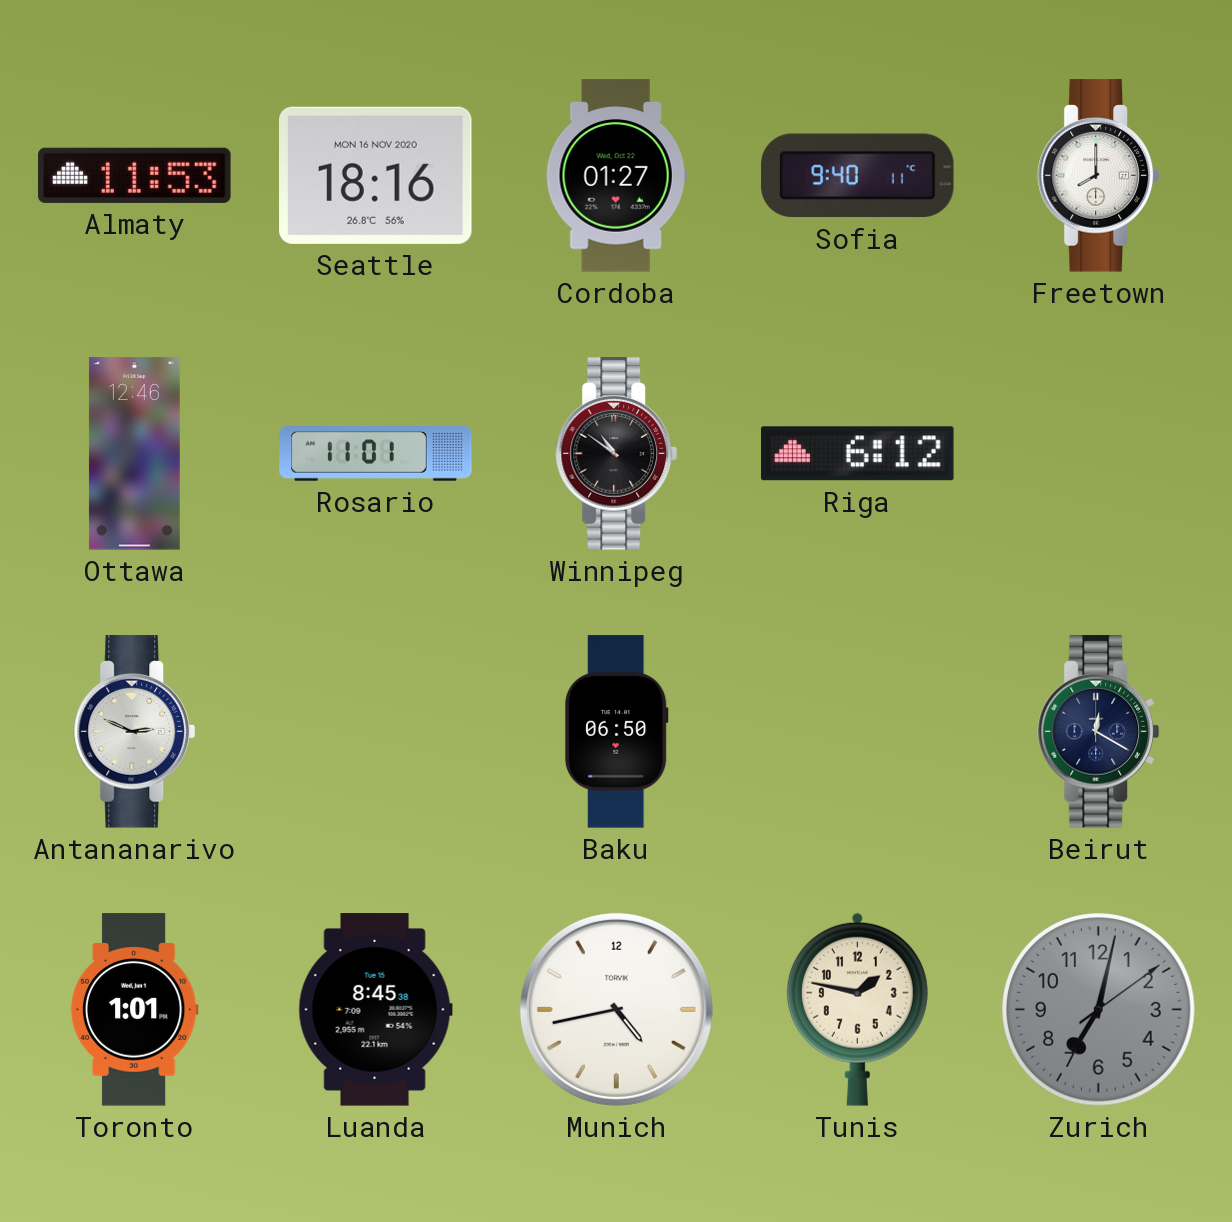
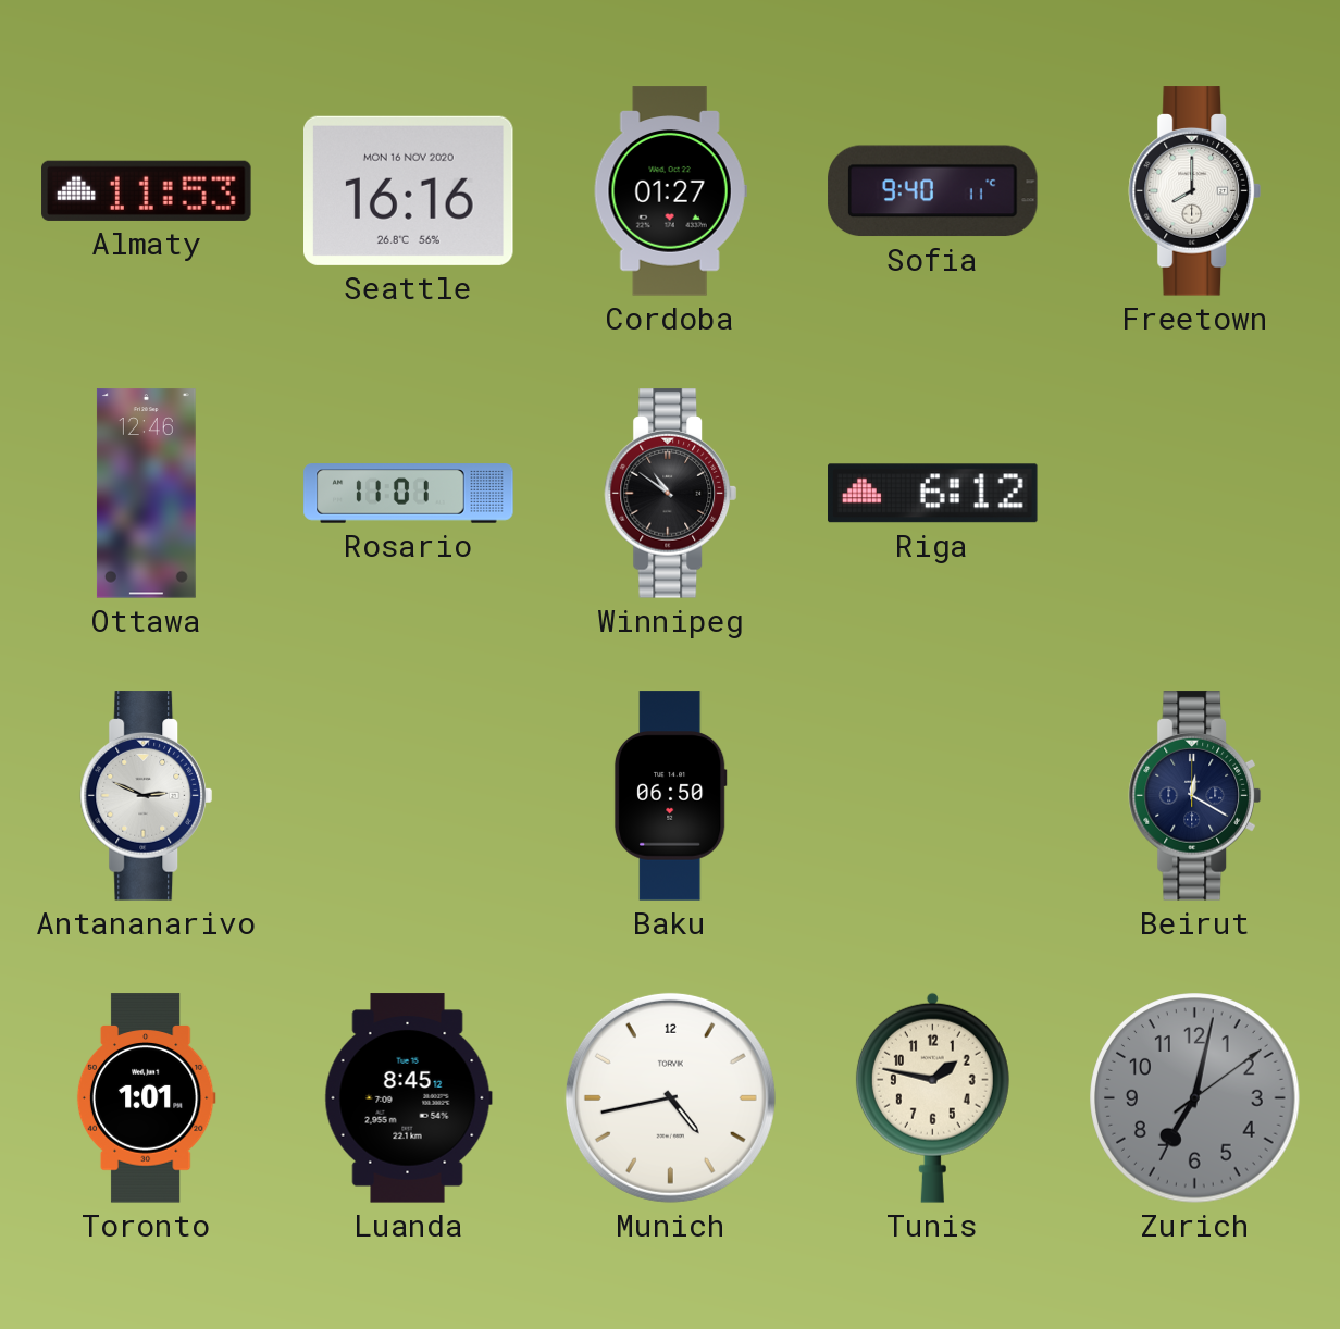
Seattle: 18:16 -> 16:16
Luanda: 8:45:38 -> 8:45:12
